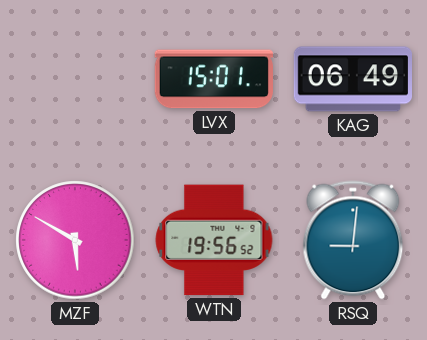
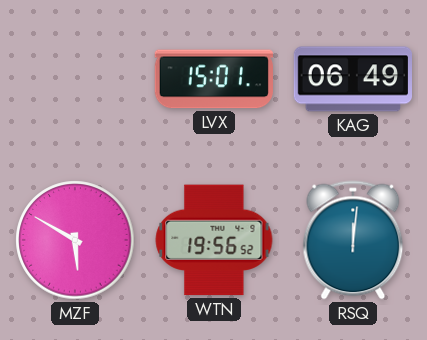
RSQ: 9:01 -> 12:01
